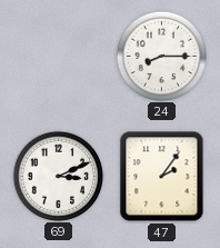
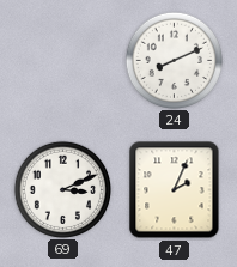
24: 8:15 -> 8:11
47: 2:06 -> 2:04
